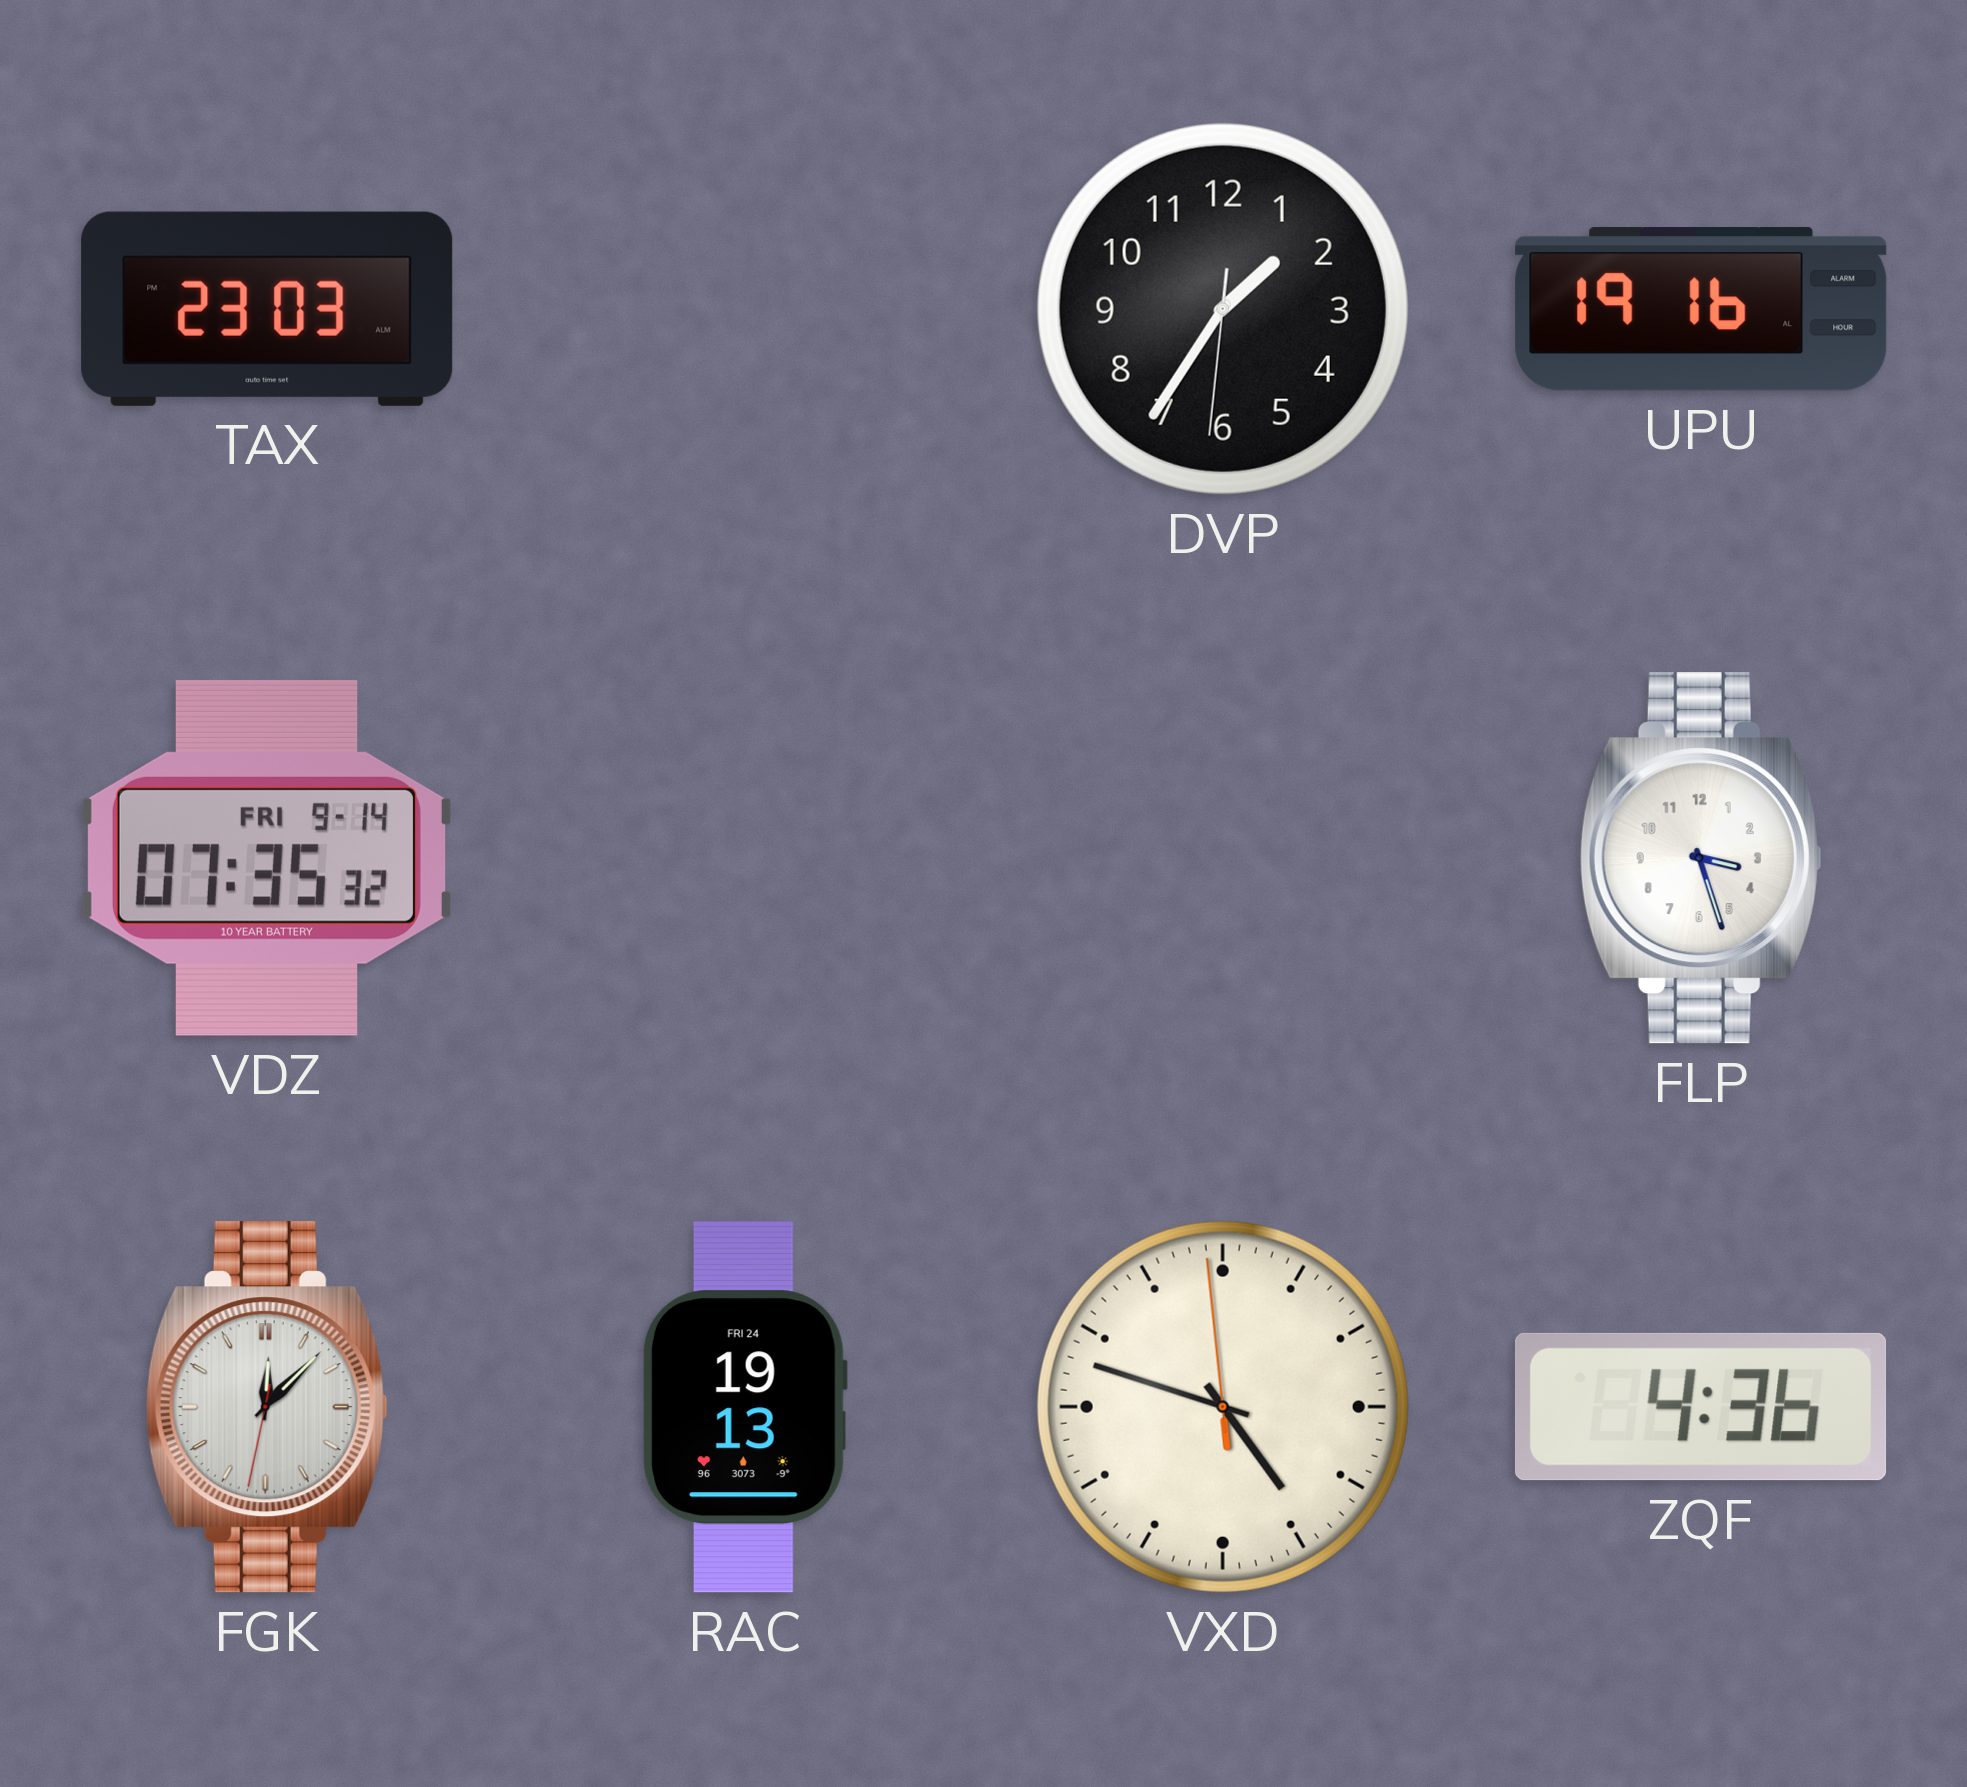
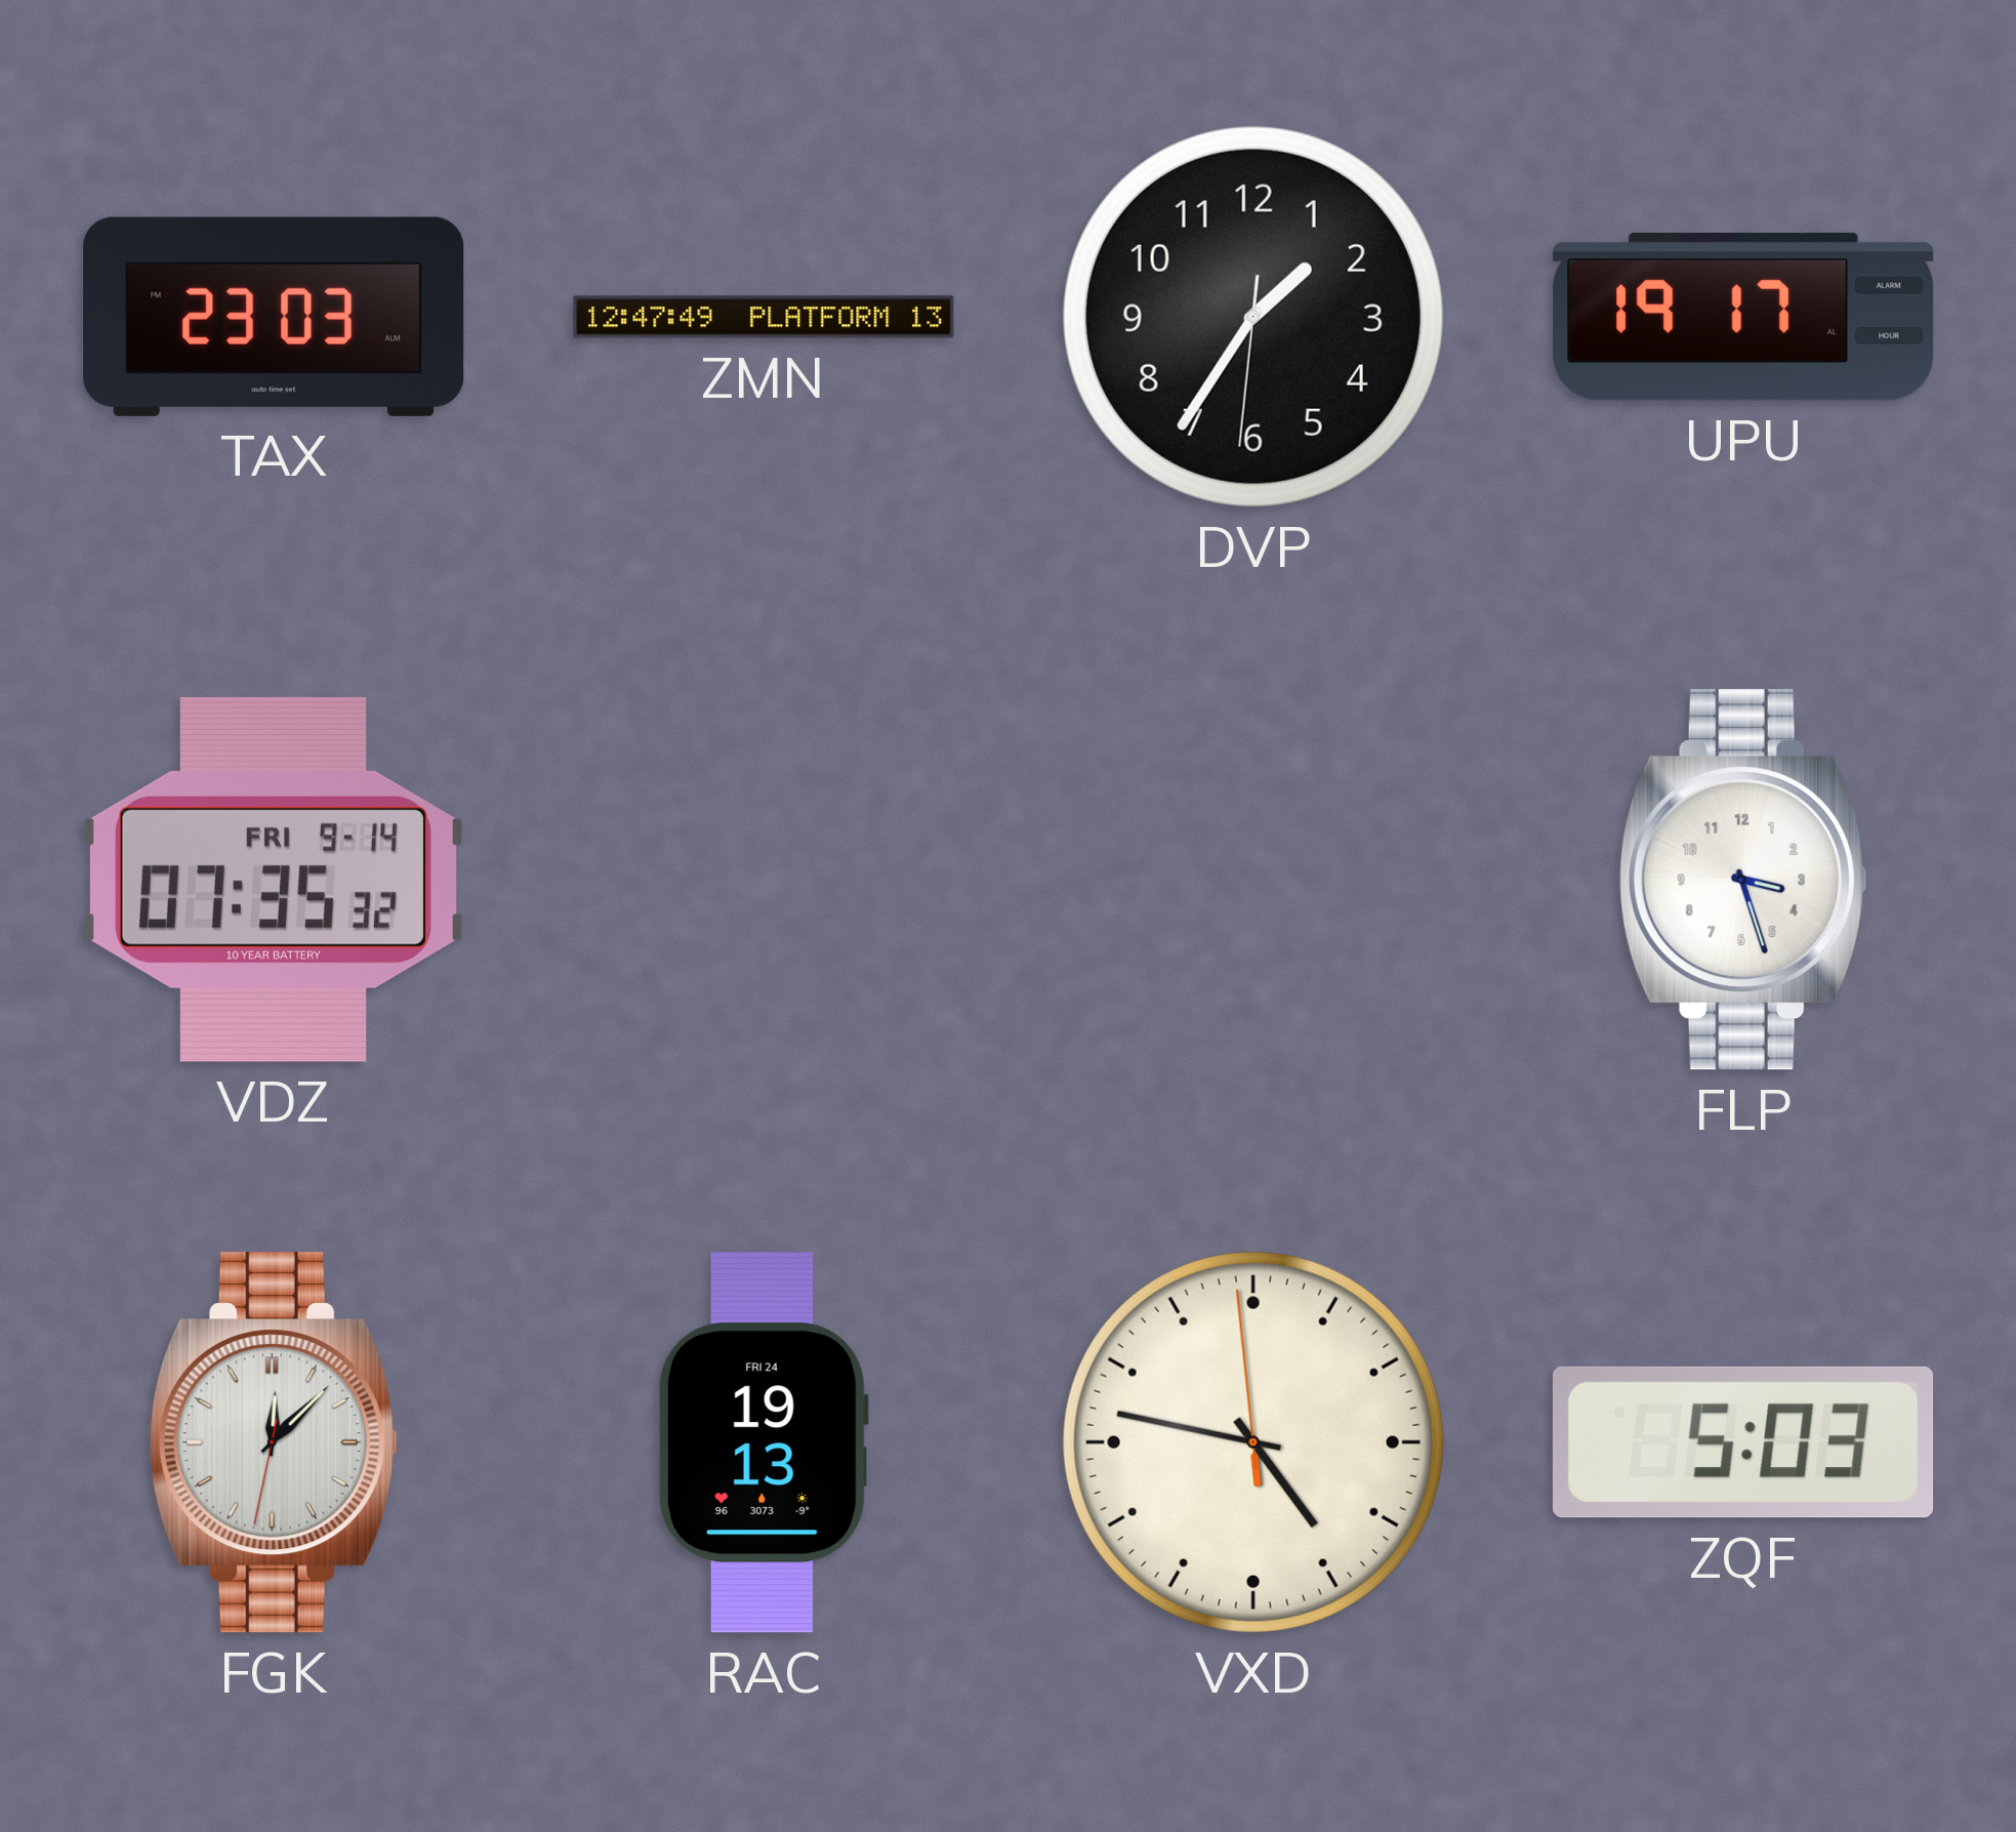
ZMN: none -> 12:47
UPU: 19:16 -> 19:17
VXD: 4:47 -> 4:46
ZQF: 4:36 -> 5:03
